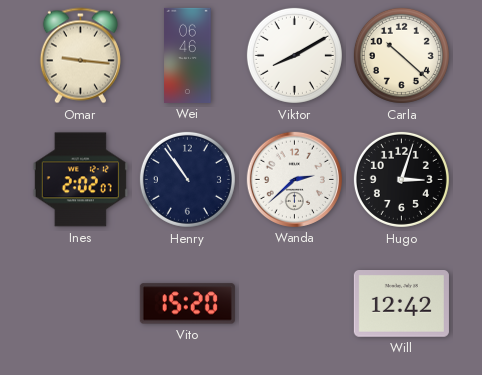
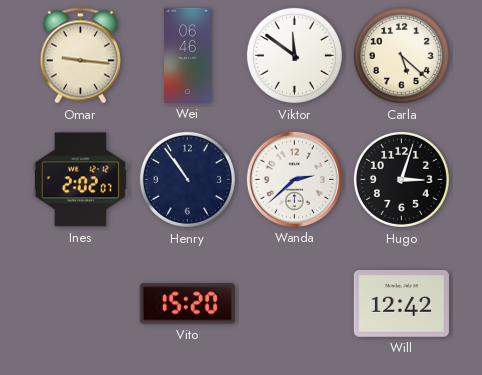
Viktor: 8:10 -> 11:51
Carla: 10:22 -> 5:22
